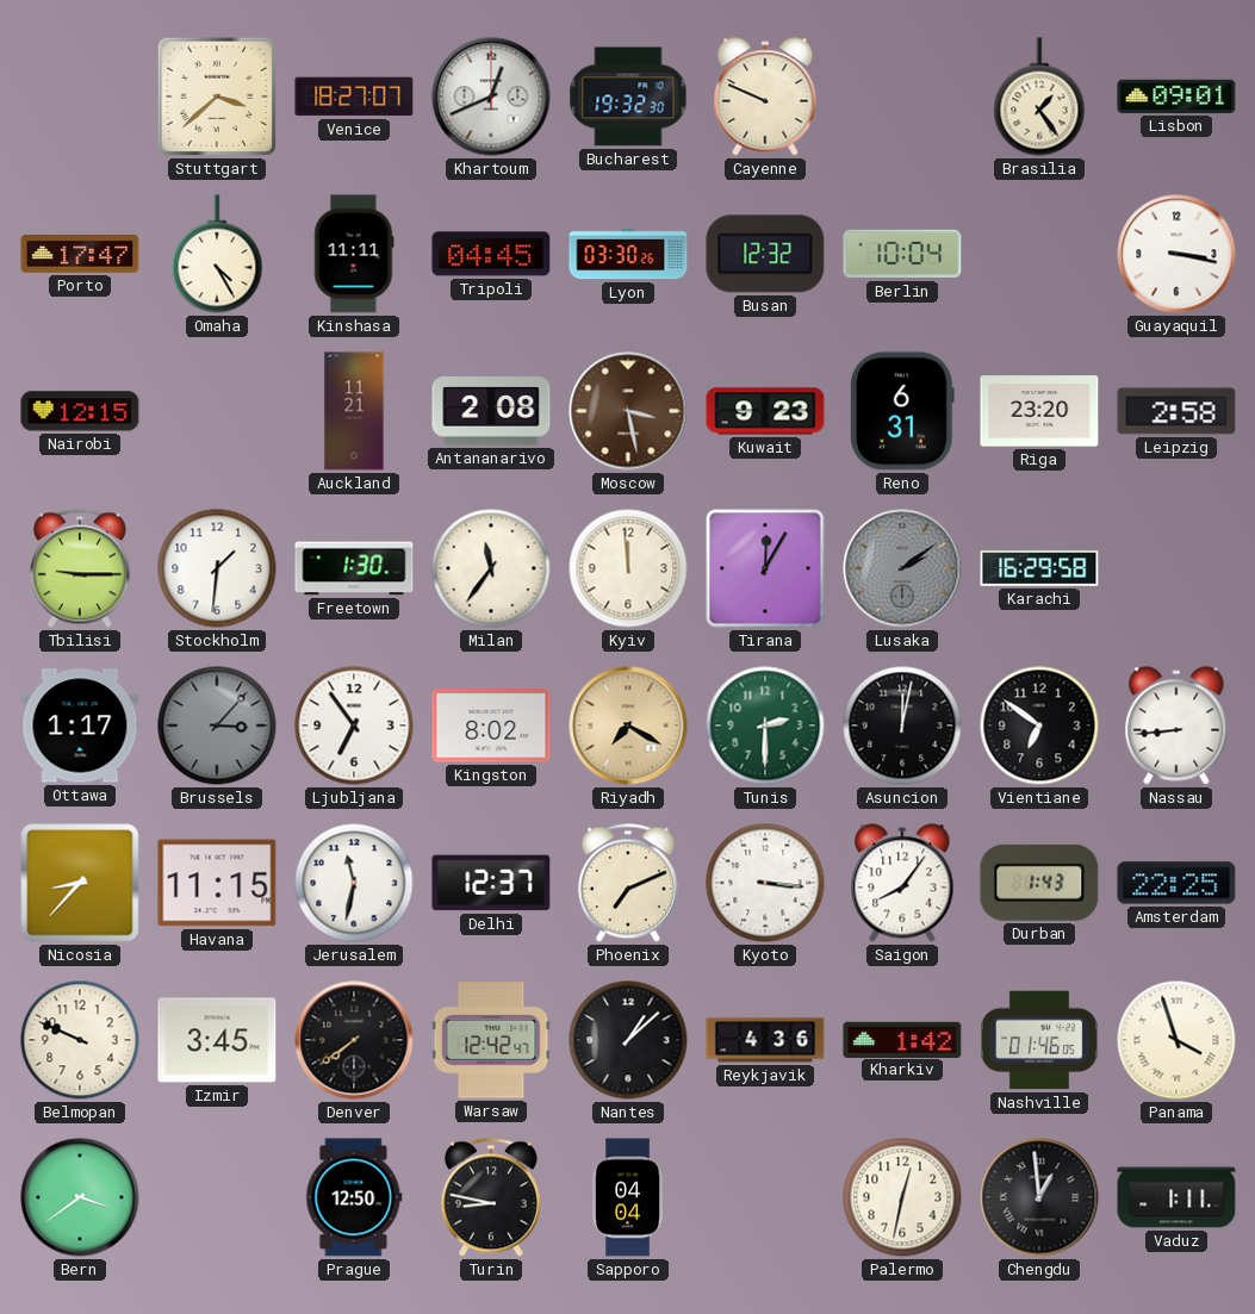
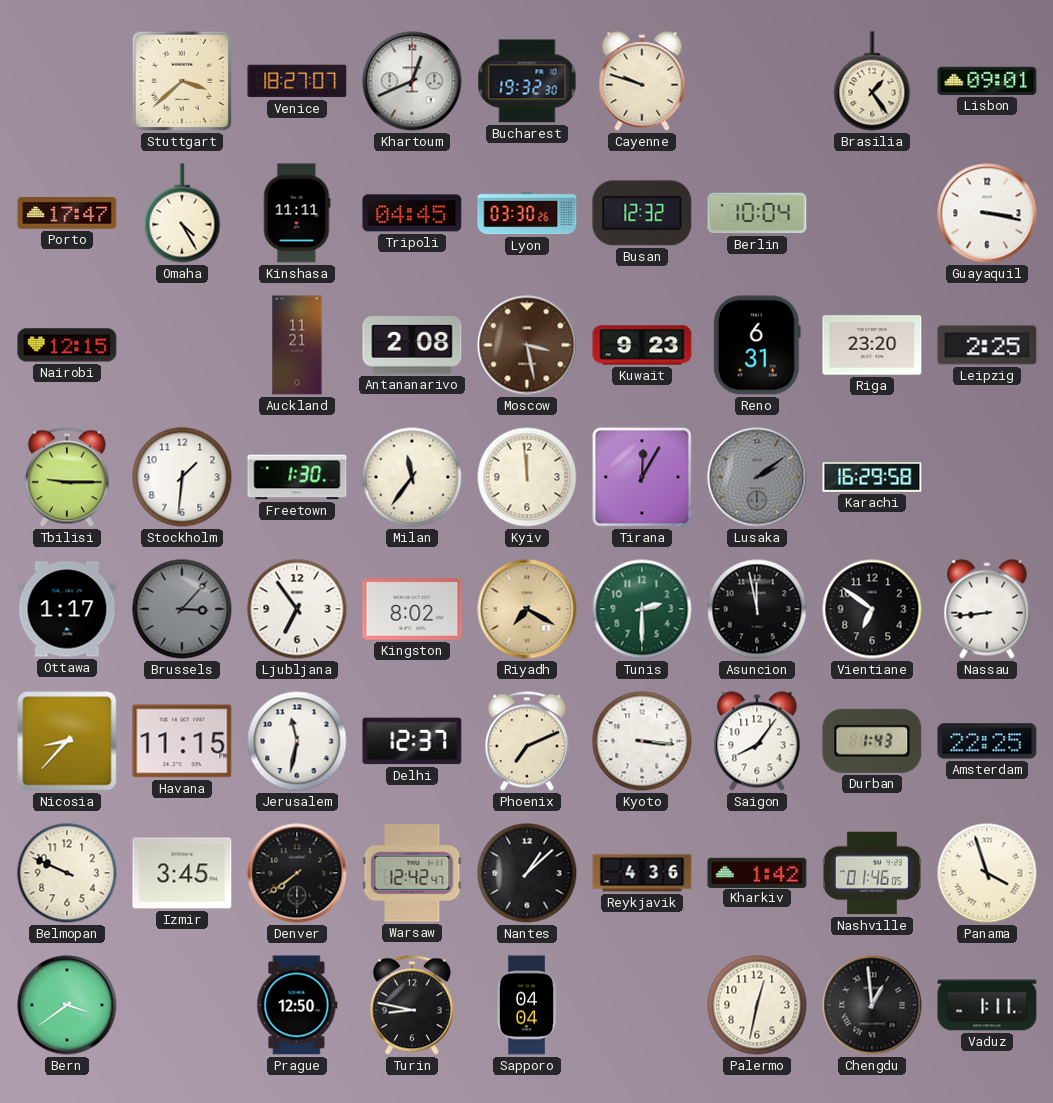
Cayenne: 9:49 -> 9:48
Leipzig: 2:58 -> 2:25
Asuncion: 12:02 -> 11:58
